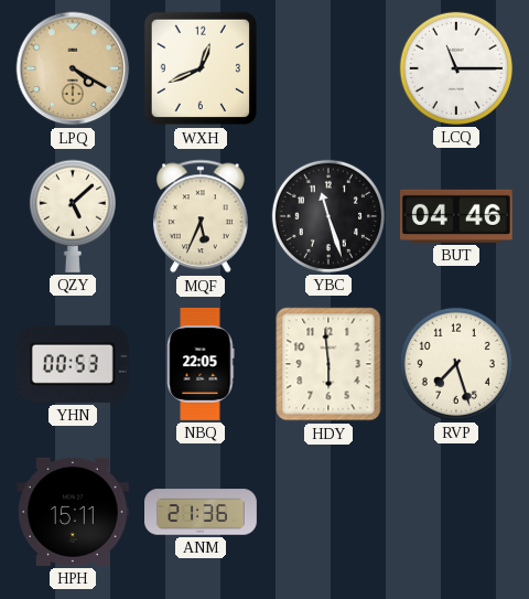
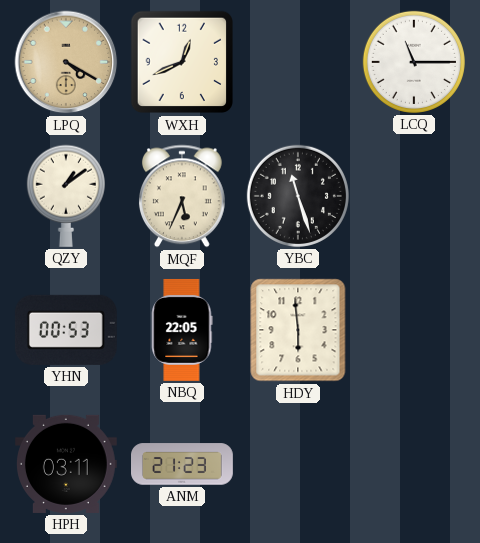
QZY: 5:08 -> 1:09
BUT: 04:46 -> none
RVP: 7:27 -> none
HPH: 15:11 -> 03:11
ANM: 21:36 -> 21:23
